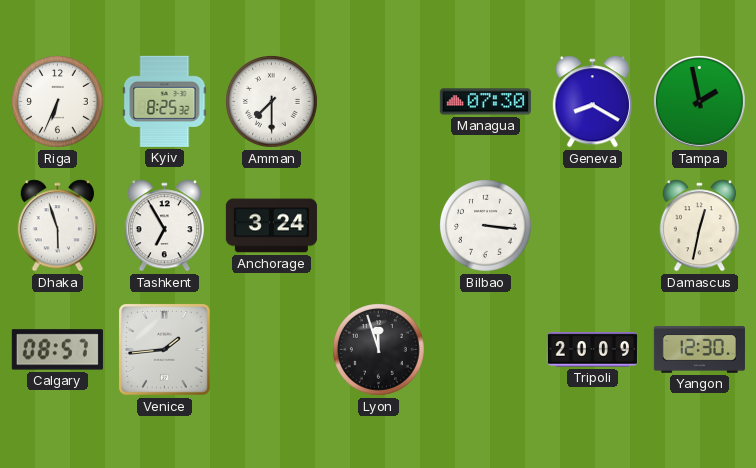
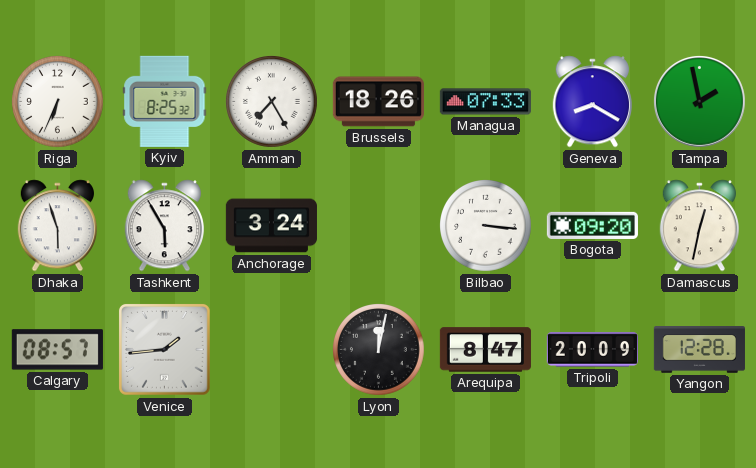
Amman: 7:30 -> 7:25
Brussels: none -> 18:26
Managua: 07:30 -> 07:33
Tashkent: 6:55 -> 5:55
Bogota: none -> 09:20
Lyon: 11:57 -> 12:02
Arequipa: none -> 8:47
Yangon: 12:30 -> 12:28
